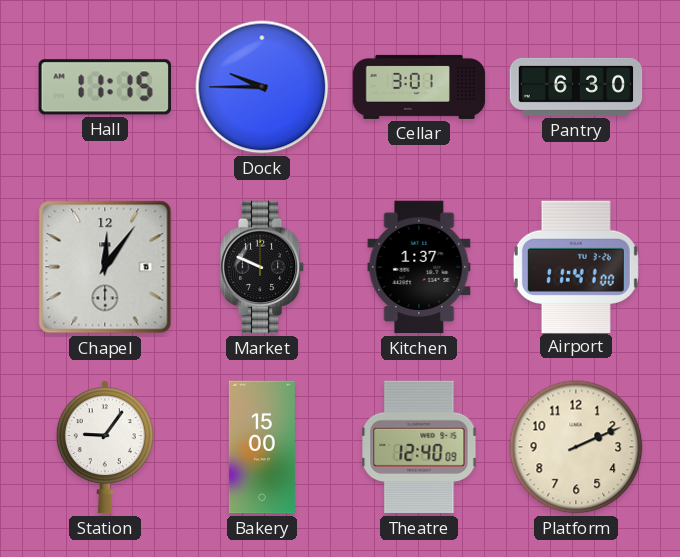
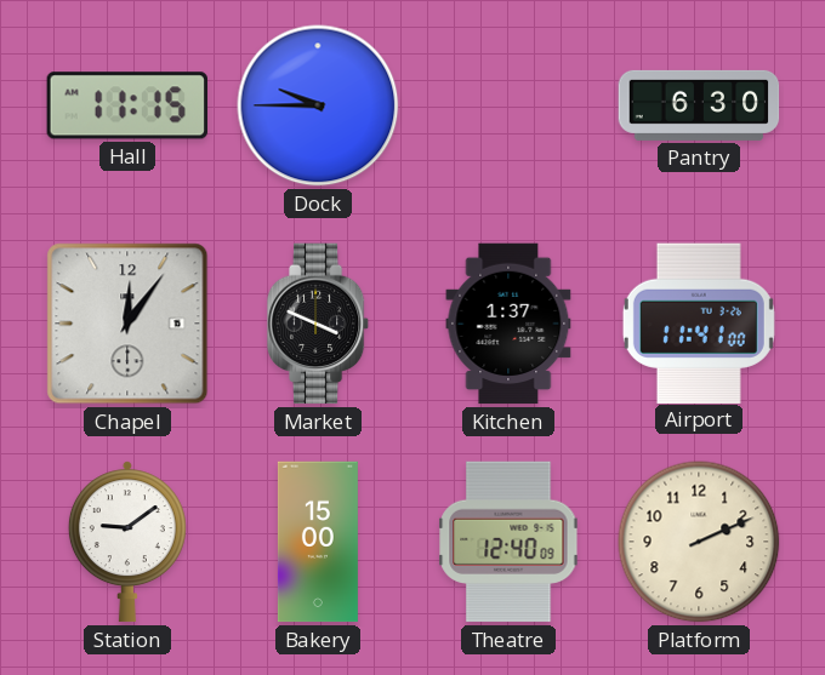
Cellar: 3:01 -> none
Market: 9:49 -> 3:49
Station: 9:06 -> 9:09
